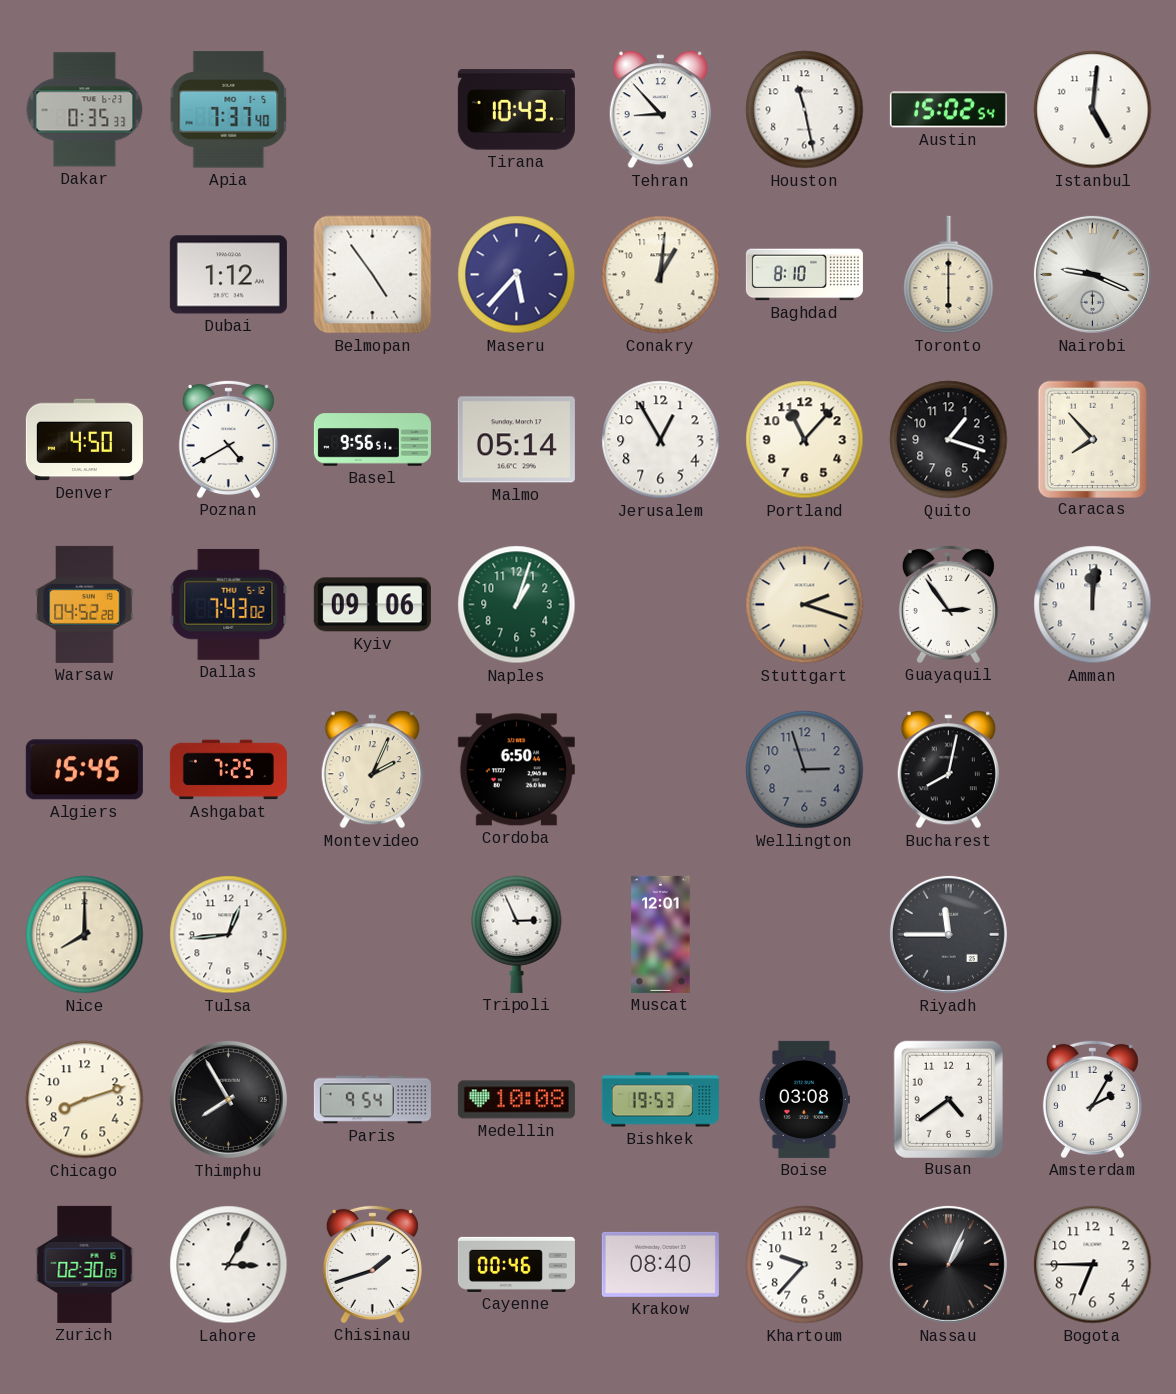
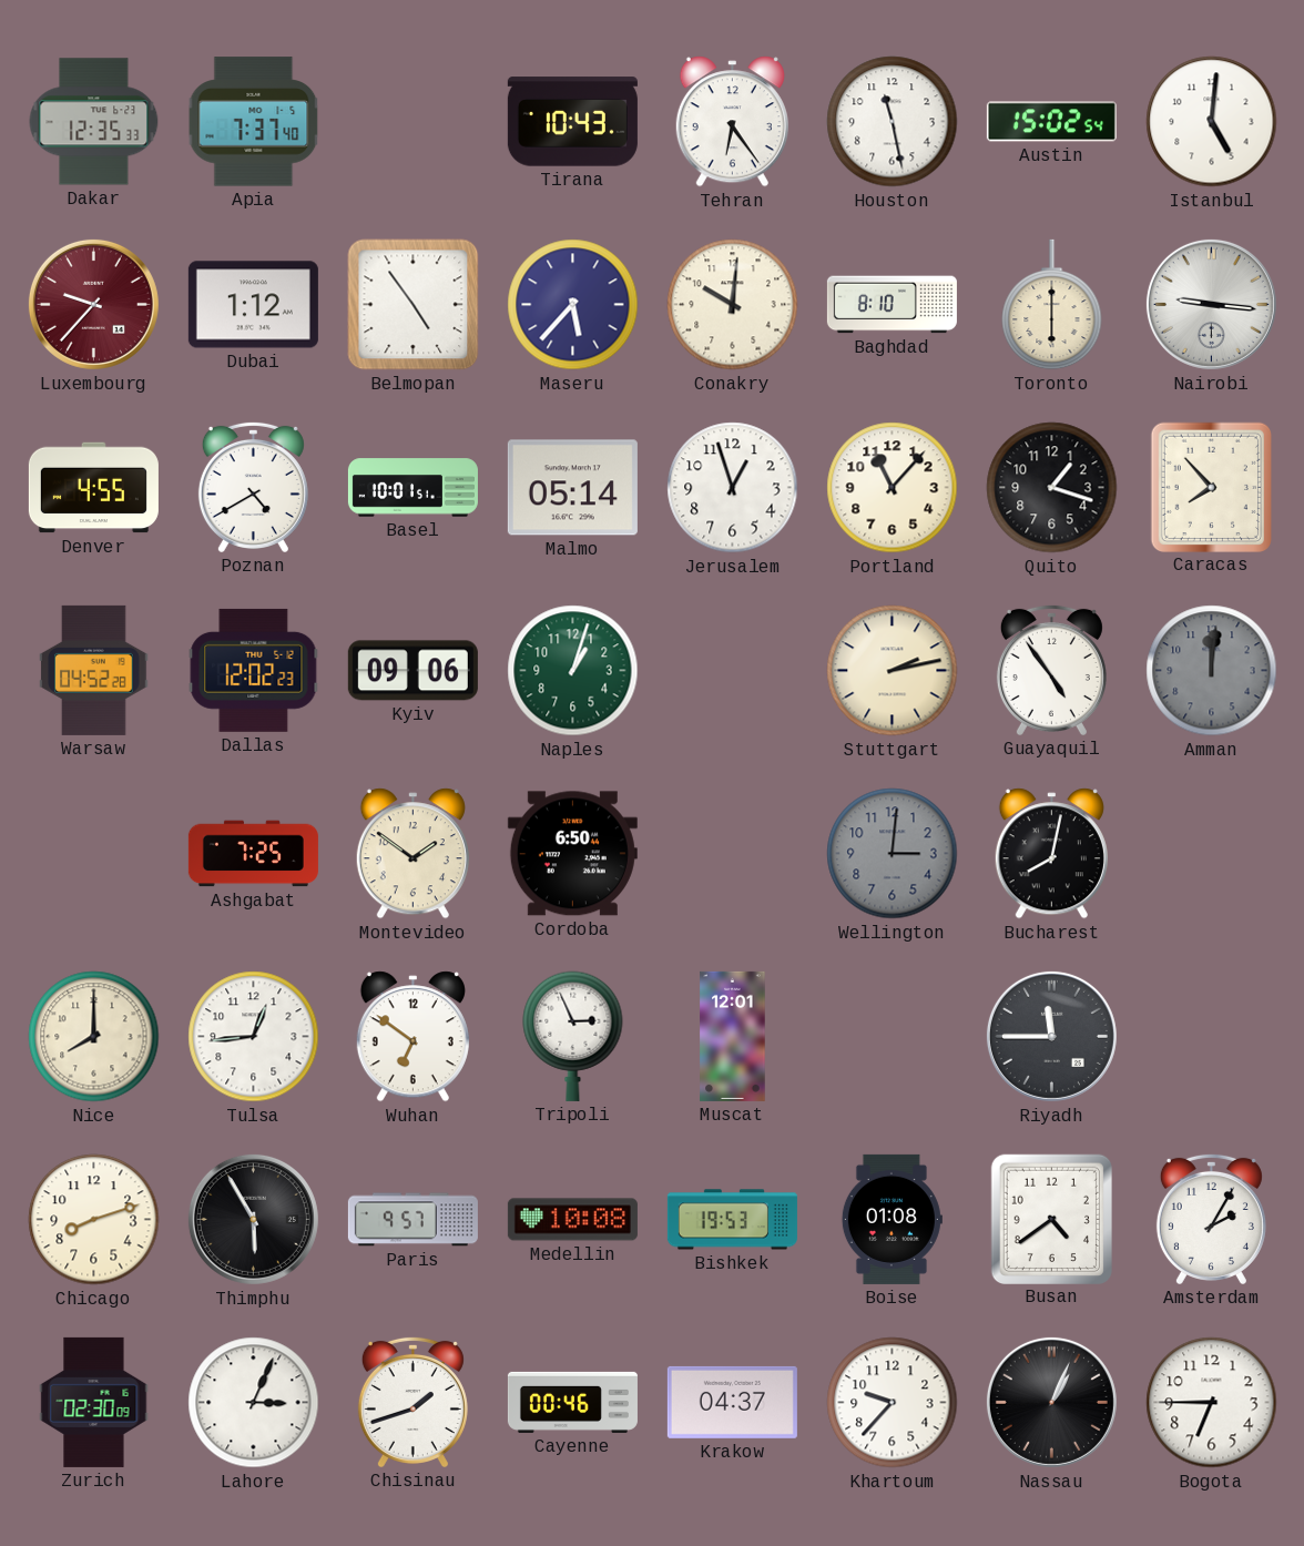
Dakar: 0:35 -> 12:35
Tehran: 8:53 -> 6:24
Luxembourg: none -> 9:37
Conakry: 1:01 -> 10:01
Nairobi: 9:19 -> 9:16
Denver: 4:50 -> 4:55
Basel: 9:56 -> 10:01
Jerusalem: 12:55 -> 12:57
Dallas: 7:43 -> 12:02
Stuttgart: 2:18 -> 2:13
Guayaquil: 2:54 -> 4:54
Amman dial: white -> grey
Algiers: 15:45 -> none
Montevideo: 2:04 -> 1:51
Wellington: 2:57 -> 3:01
Wuhan: none -> 6:51
Thimphu: 7:55 -> 5:55
Paris: 9:54 -> 9:57
Boise: 03:08 -> 01:08
Lahore: 3:05 -> 3:04
Krakow: 08:40 -> 04:37
